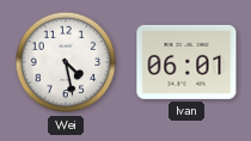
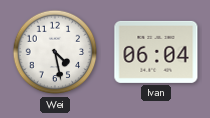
Ivan: 06:01 -> 06:04
